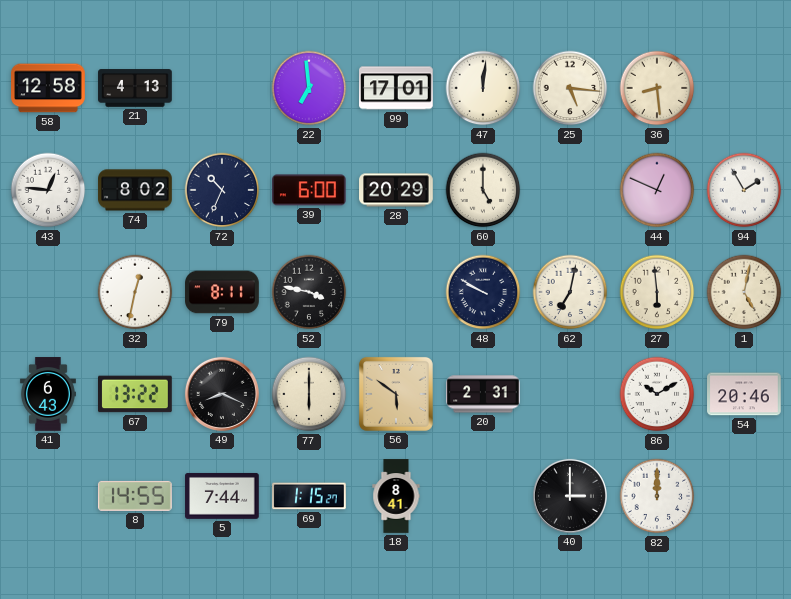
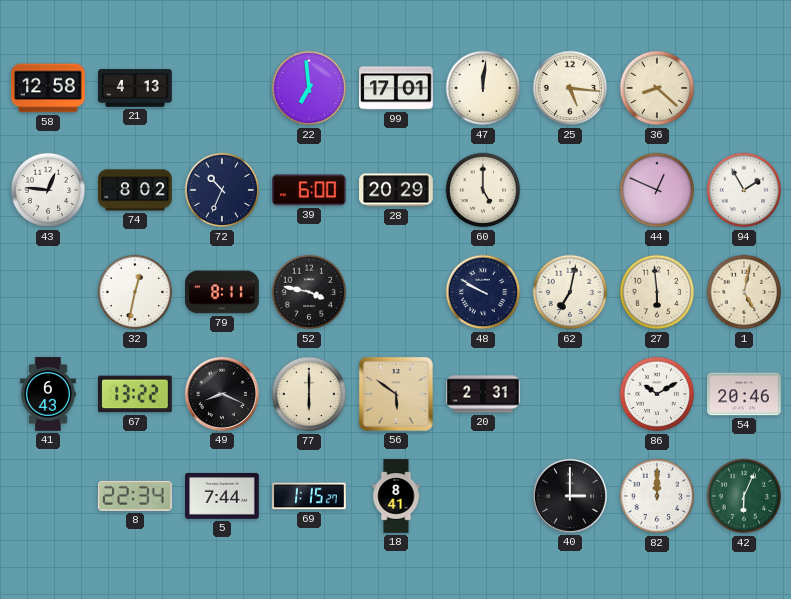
36: 8:29 -> 8:22
8: 14:55 -> 22:34
42: none -> 6:04
